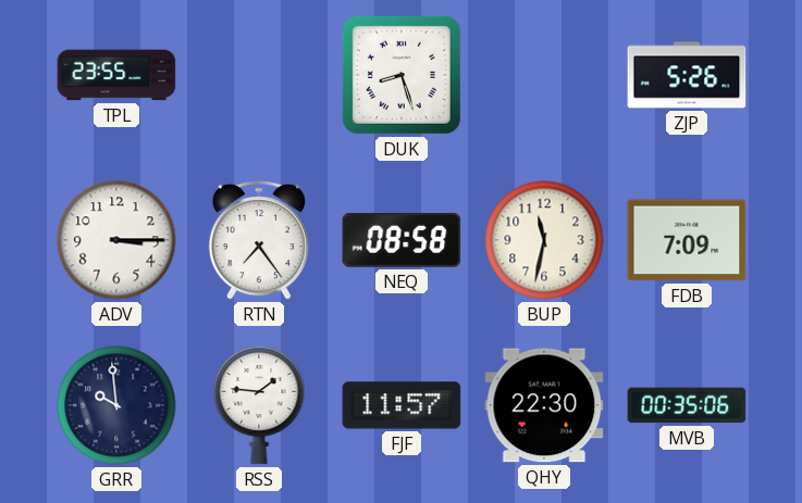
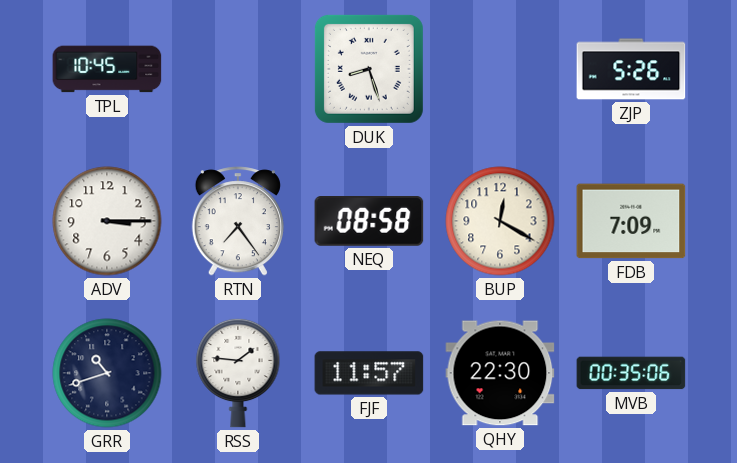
TPL: 23:55 -> 10:45
BUP: 11:32 -> 12:20
GRR: 9:59 -> 10:42
